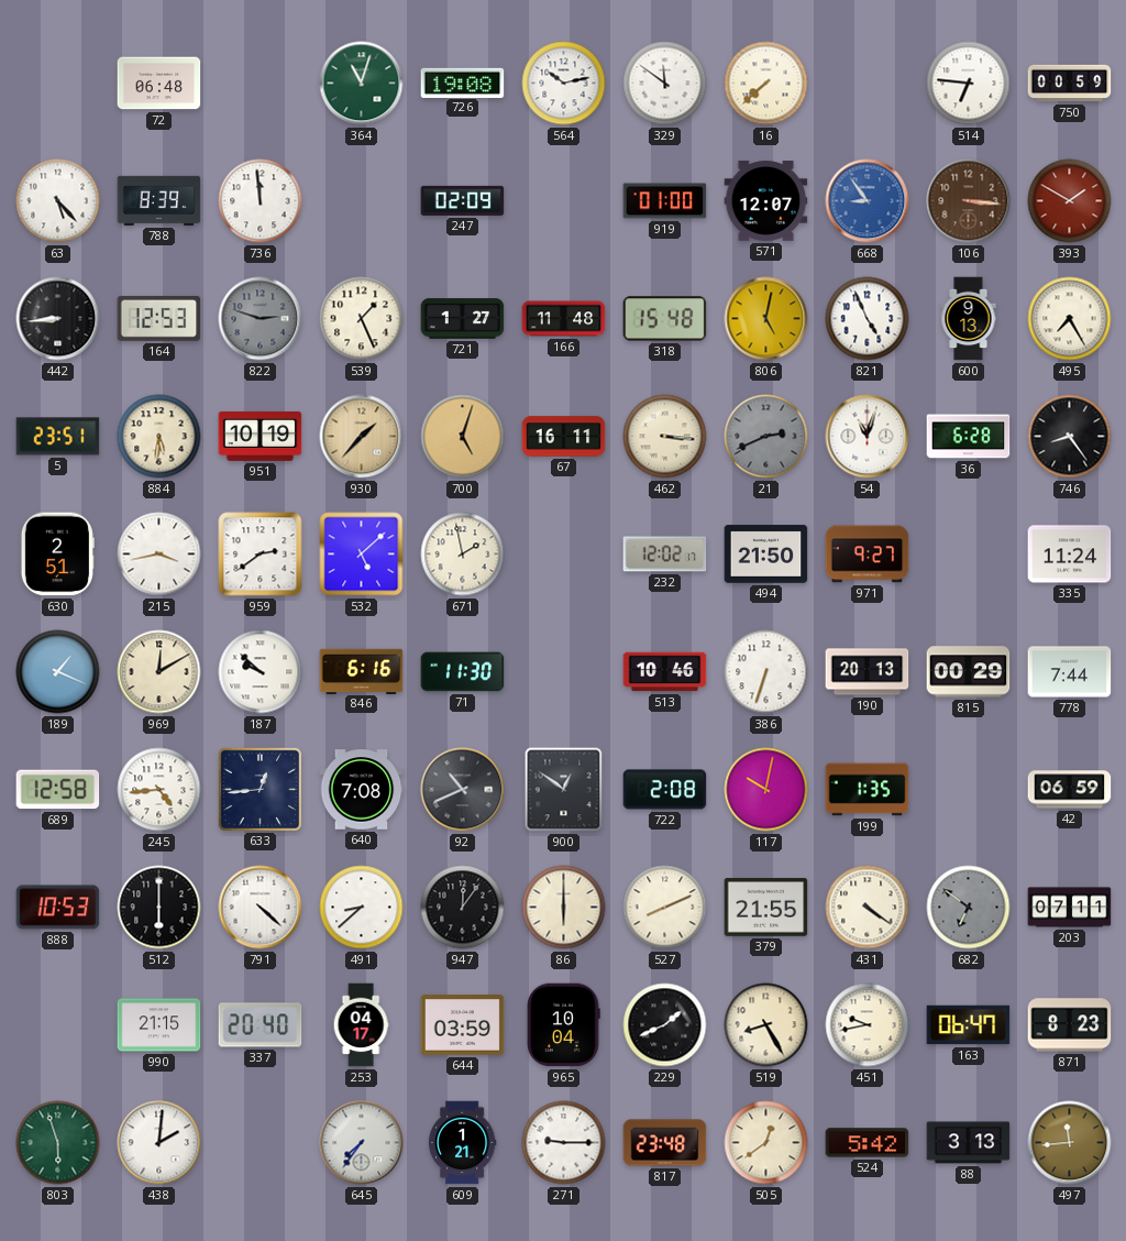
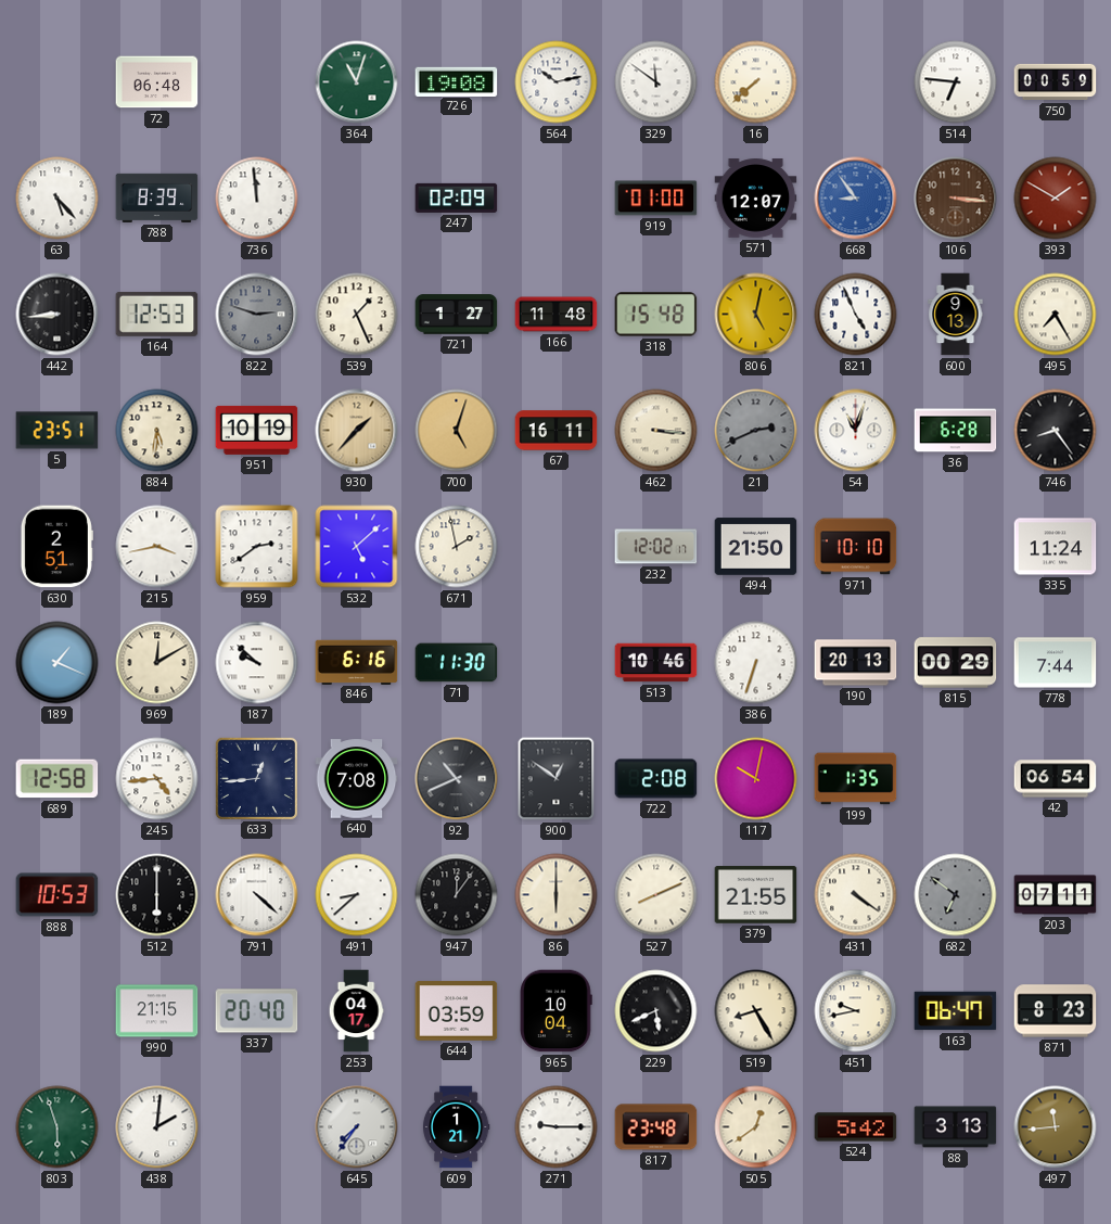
971: 9:27 -> 10:10
42: 06:59 -> 06:54
229: 1:41 -> 5:41
